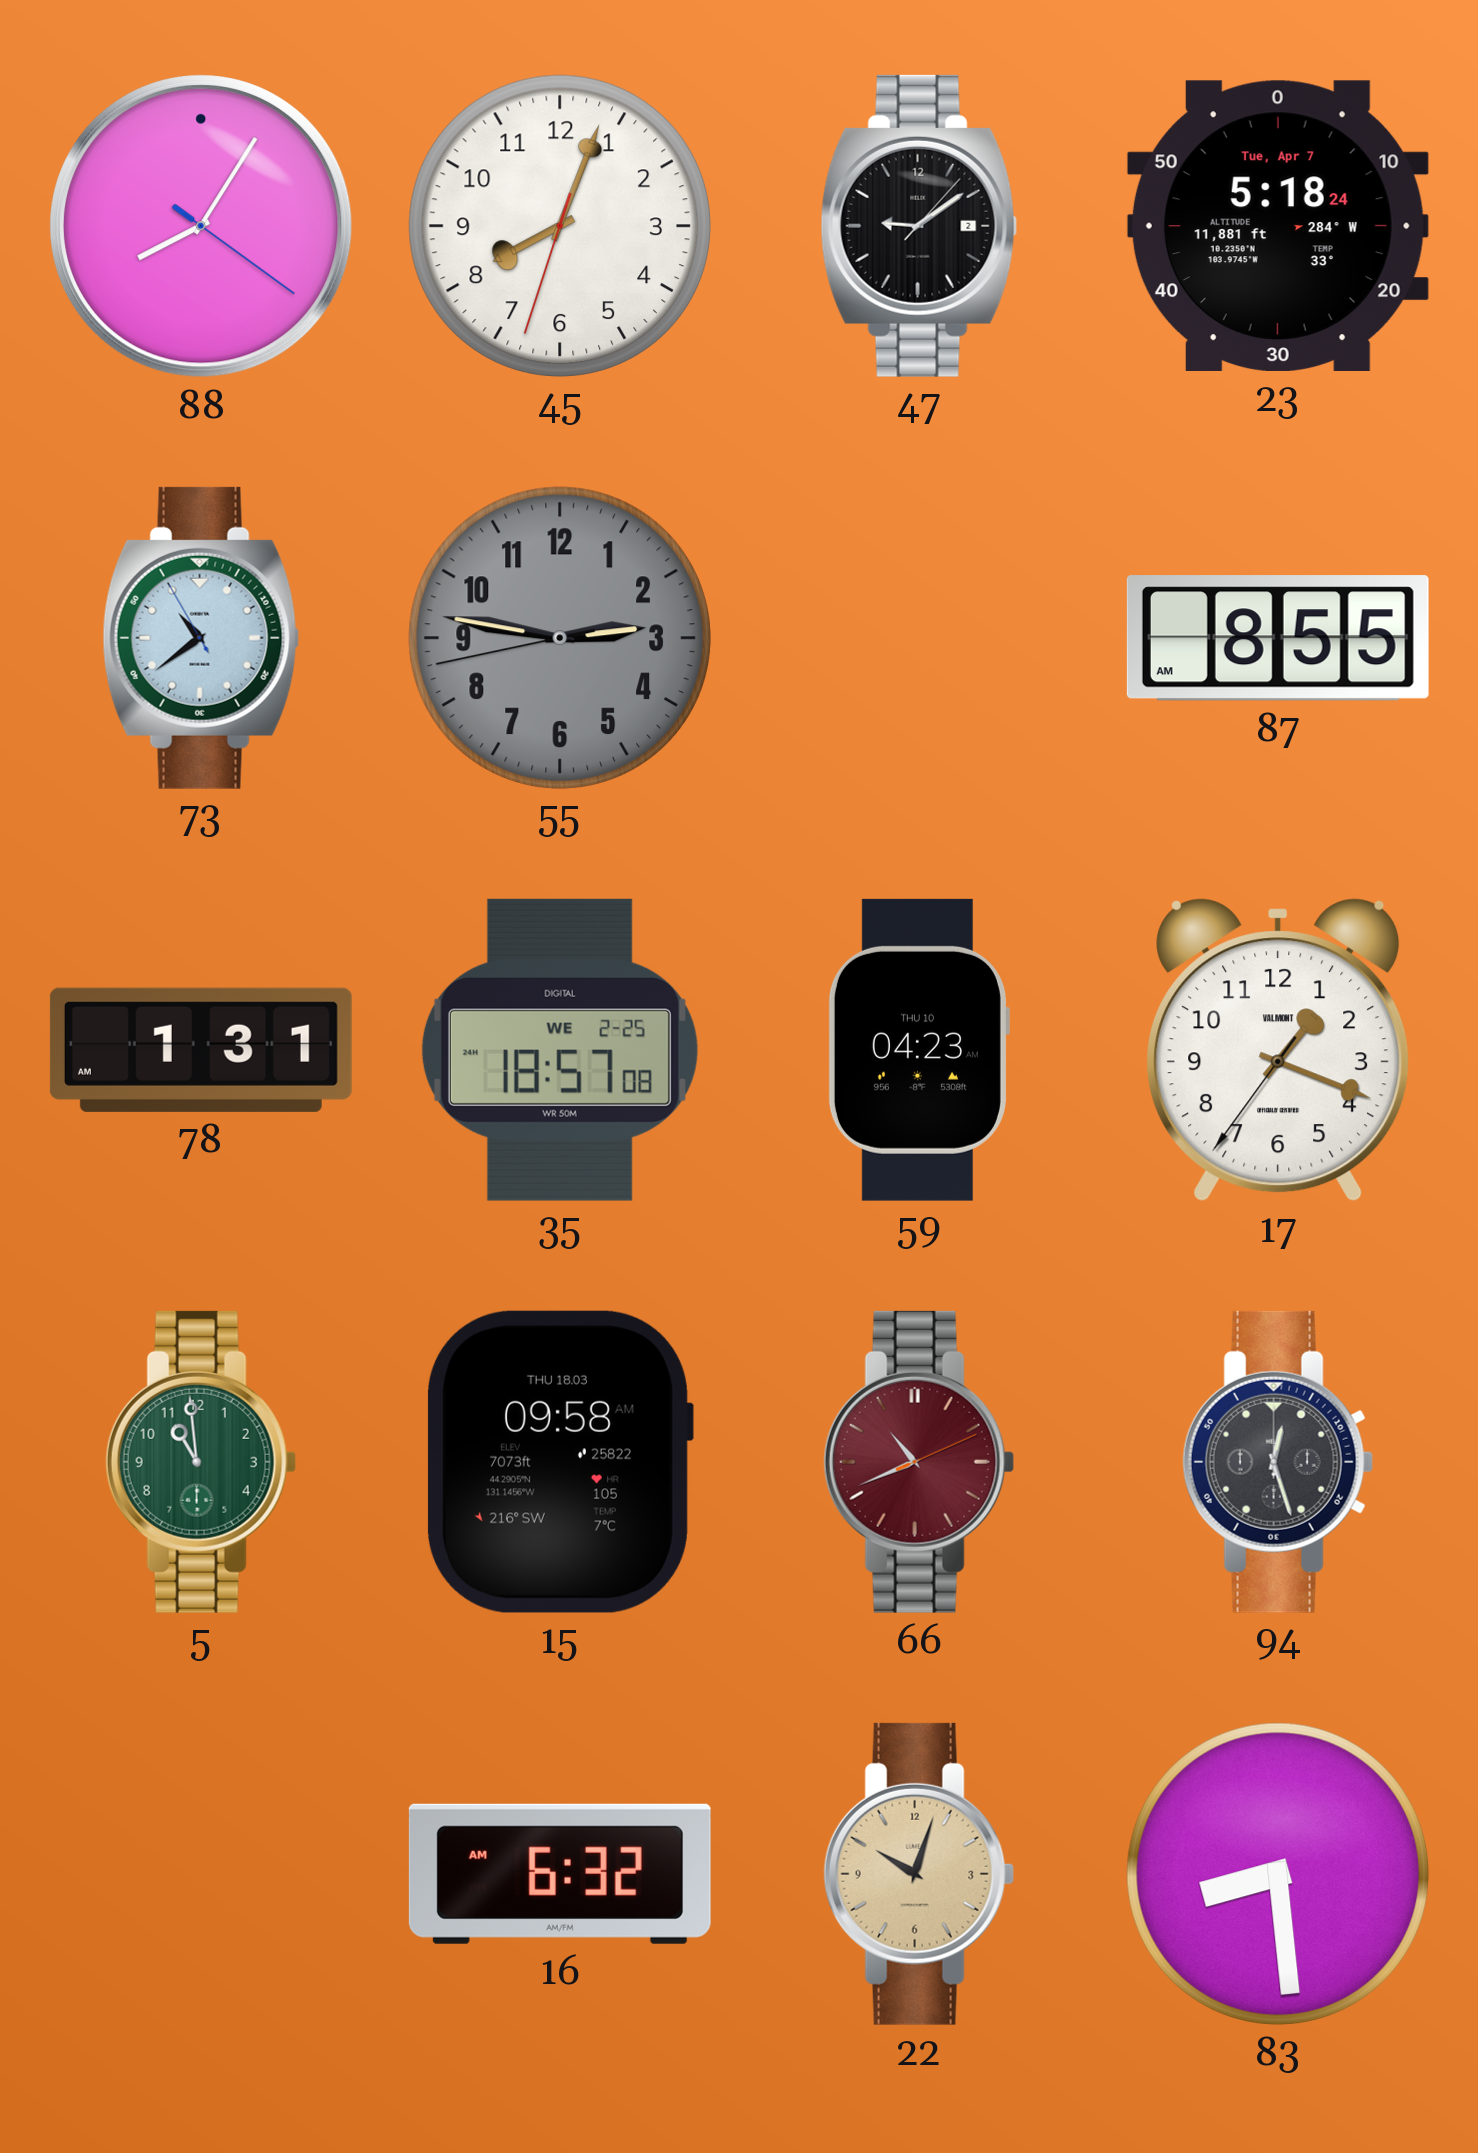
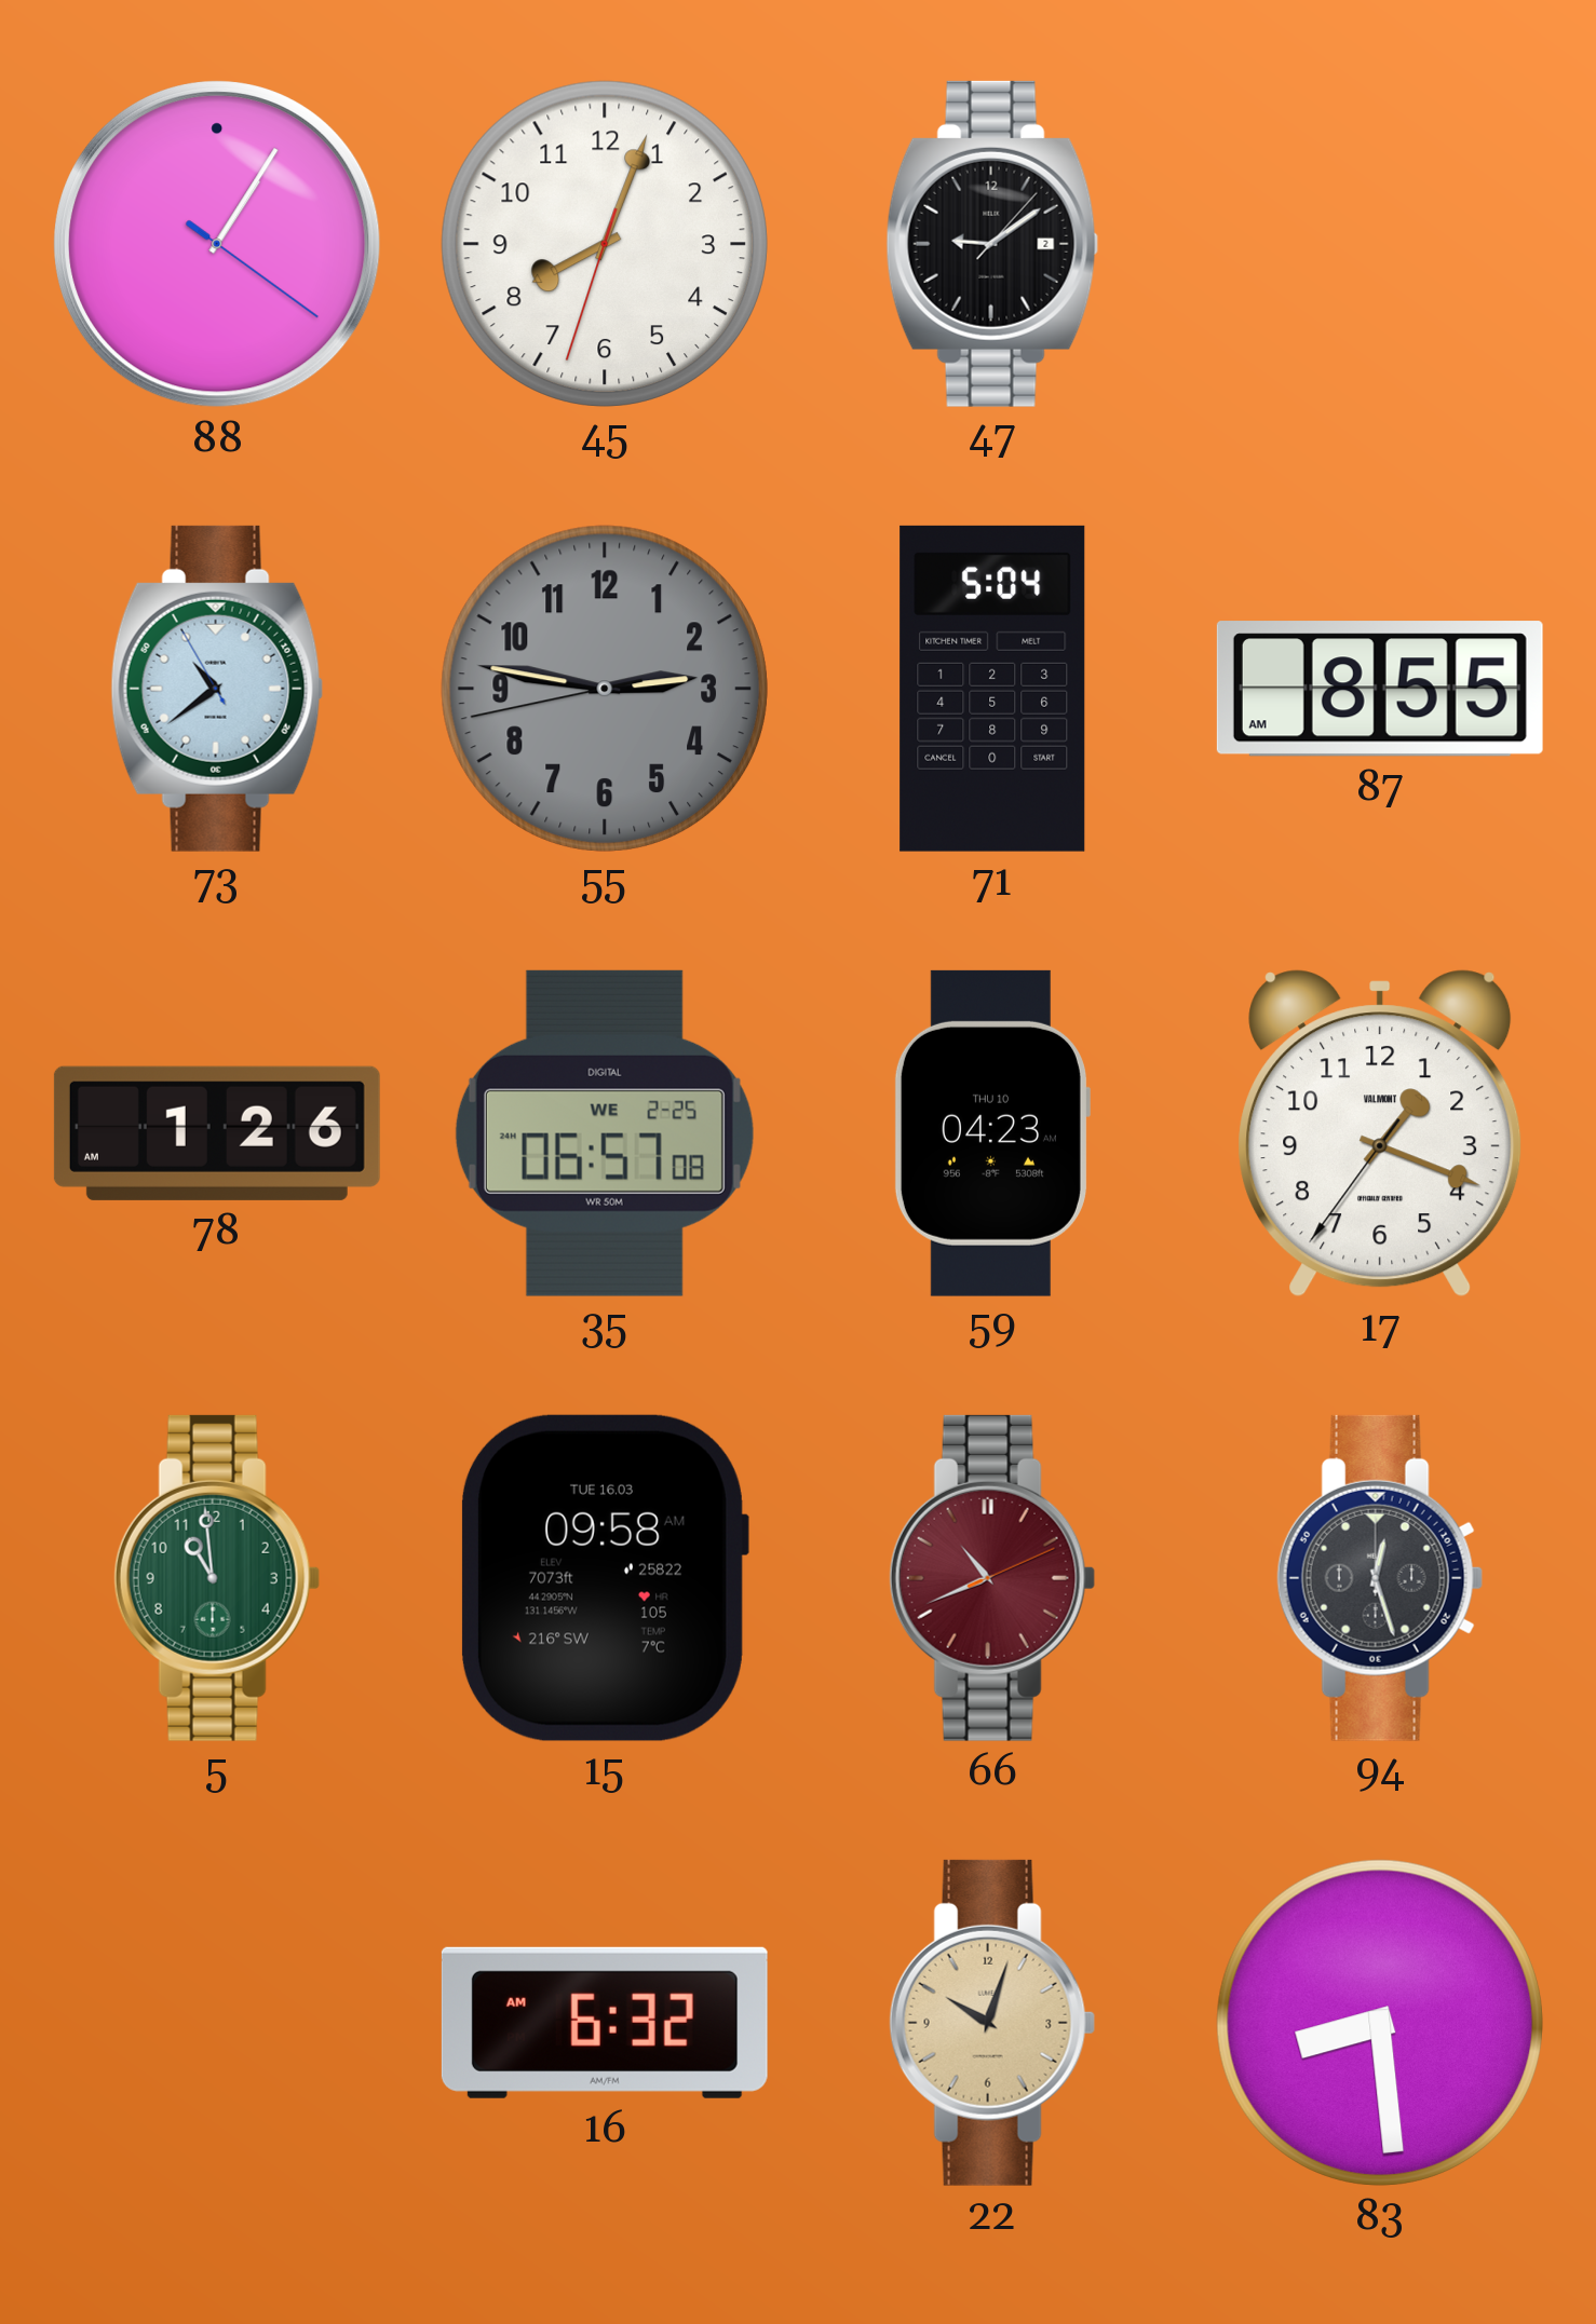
88: 8:05 -> 1:05
23: 5:18 -> none
71: none -> 5:04
78: 1:31 -> 1:26
35: 18:57 -> 06:57
15 date: THU 18.03 -> TUE 16.03
